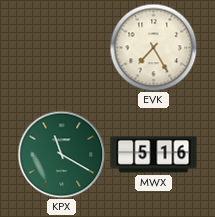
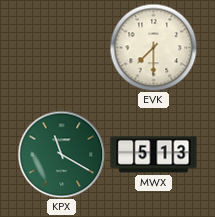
EVK: 7:25 -> 7:30
MWX: 5:16 -> 5:13
